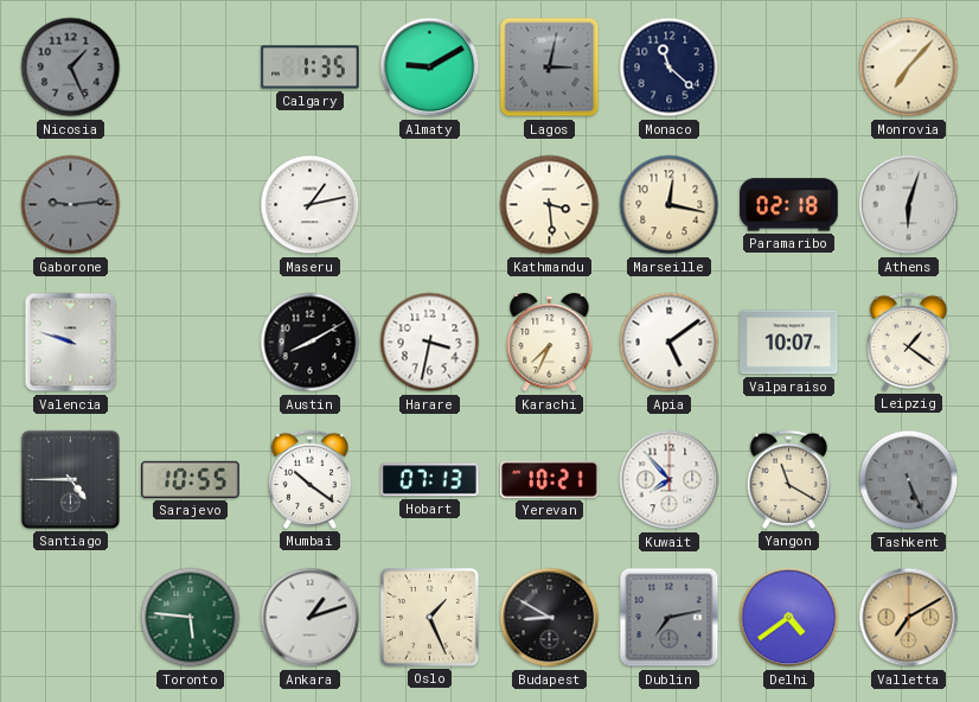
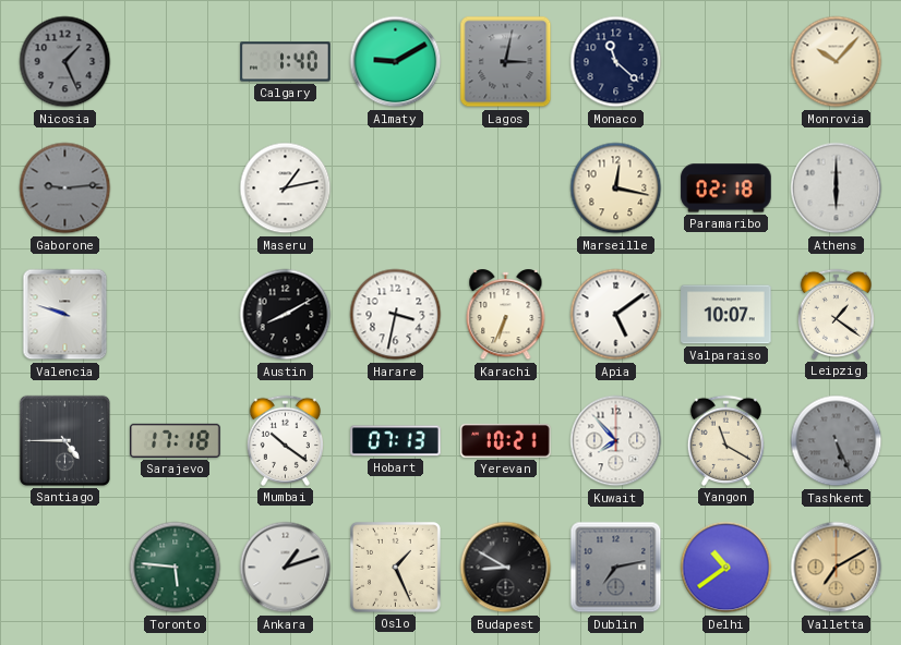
Calgary: 1:35 -> 1:40
Monrovia: 7:07 -> 10:07
Kathmandu: 3:29 -> none
Athens: 6:03 -> 6:00
Karachi: 7:34 -> 6:34
Sarajevo: 10:55 -> 17:18
Delhi: 4:39 -> 10:39
